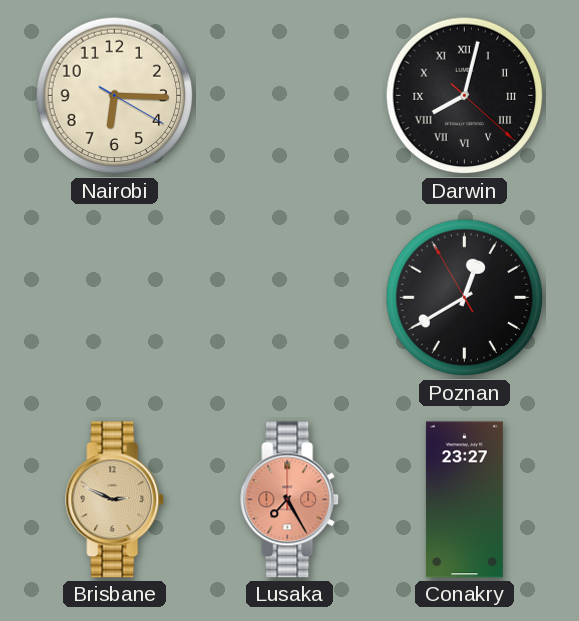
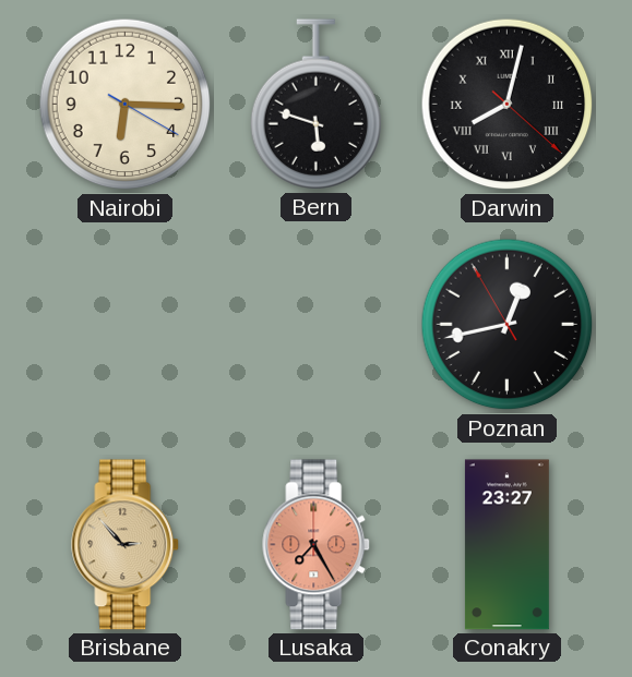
Bern: none -> 5:48
Poznan: 12:39 -> 12:42
Brisbane: 2:49 -> 2:53
